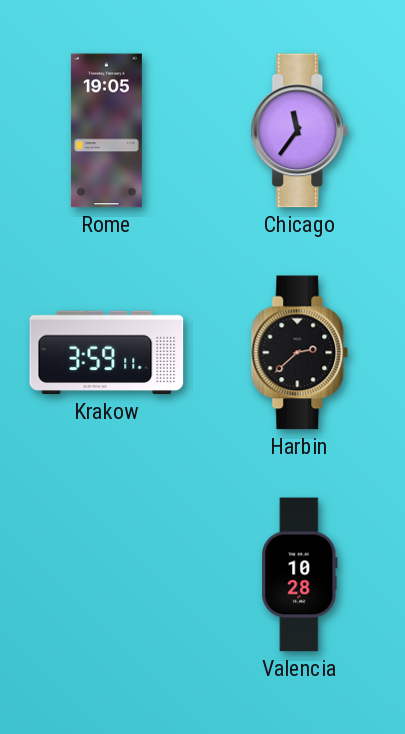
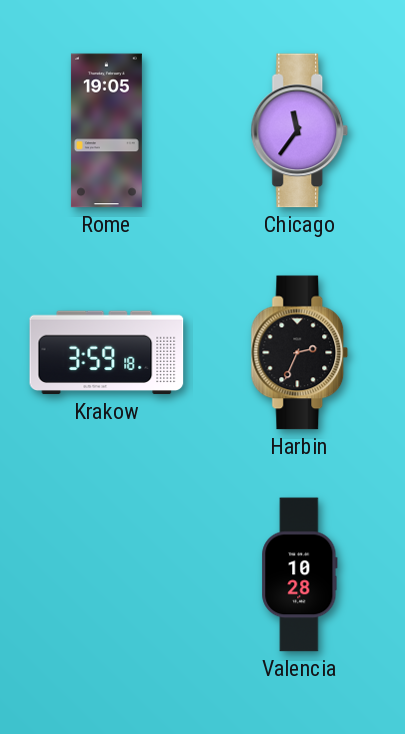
Krakow: 3:59:11 -> 3:59:18
Harbin: 2:38 -> 2:34
